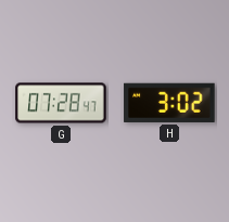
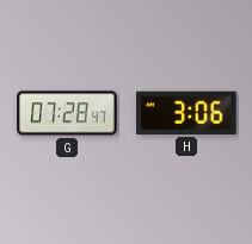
H: 3:02 -> 3:06
